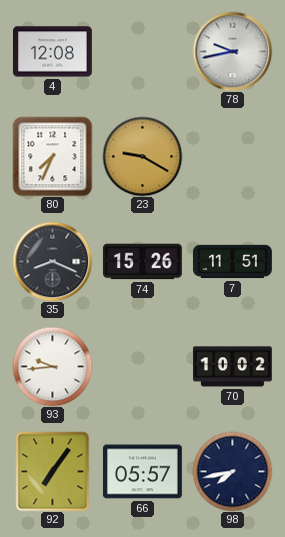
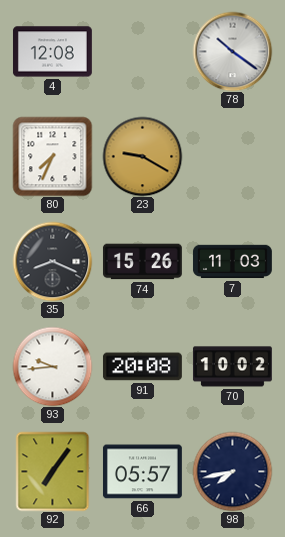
78: 9:43 -> 10:21
7: 11:51 -> 11:03
91: none -> 20:08
